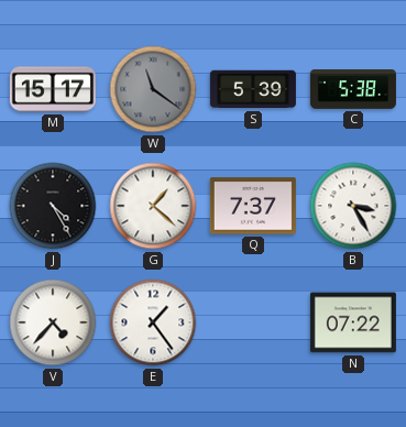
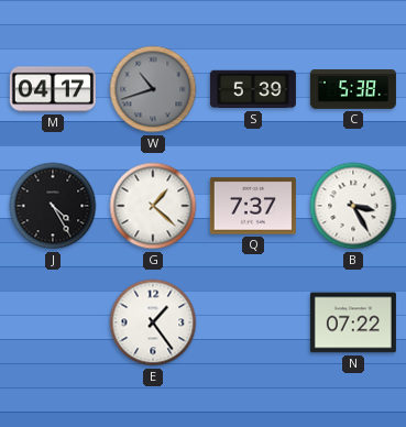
M: 15:17 -> 04:17
W: 11:21 -> 10:42
V: 4:37 -> none
